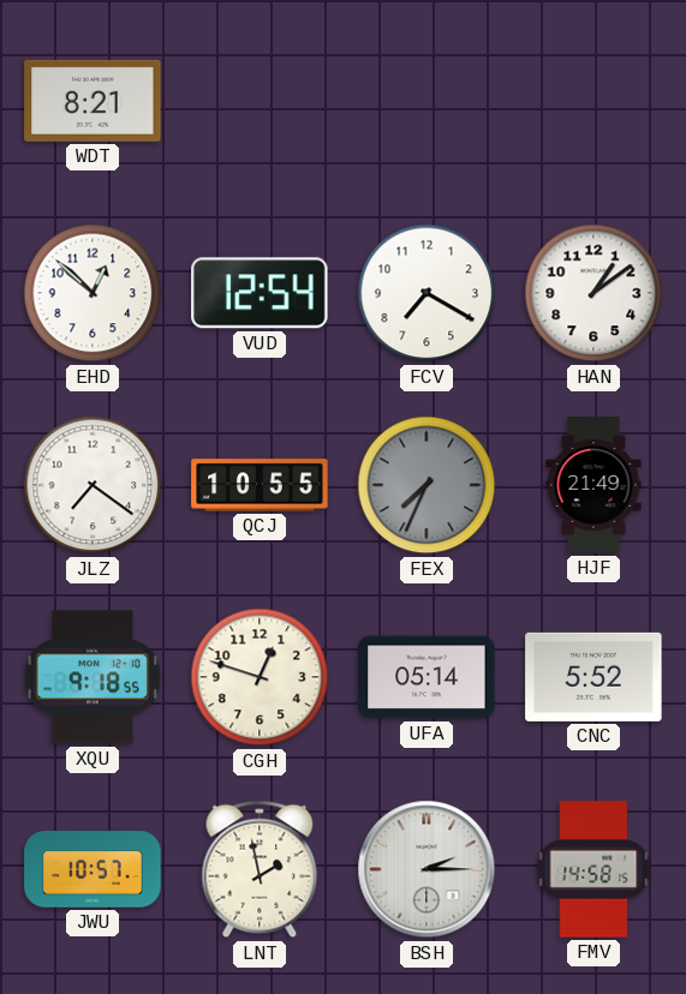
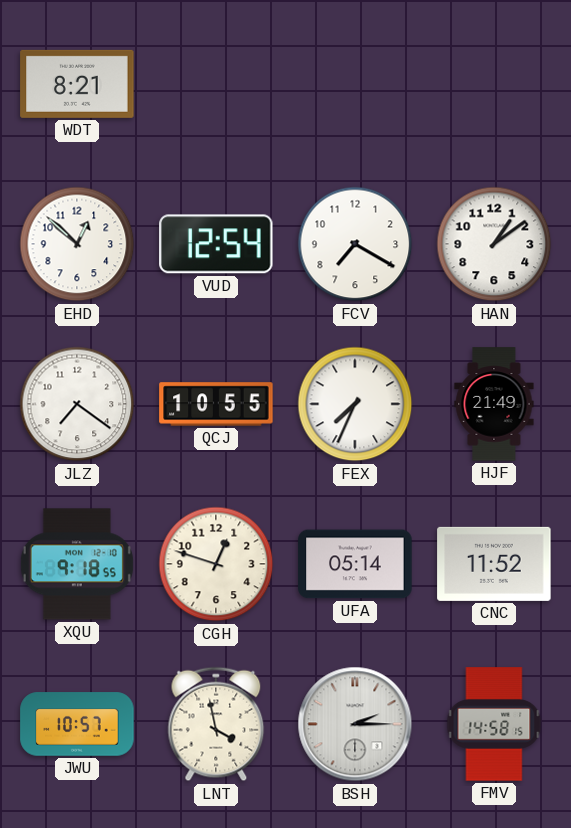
FEX dial: grey -> white
CNC: 5:52 -> 11:52
LNT: 1:58 -> 3:58
